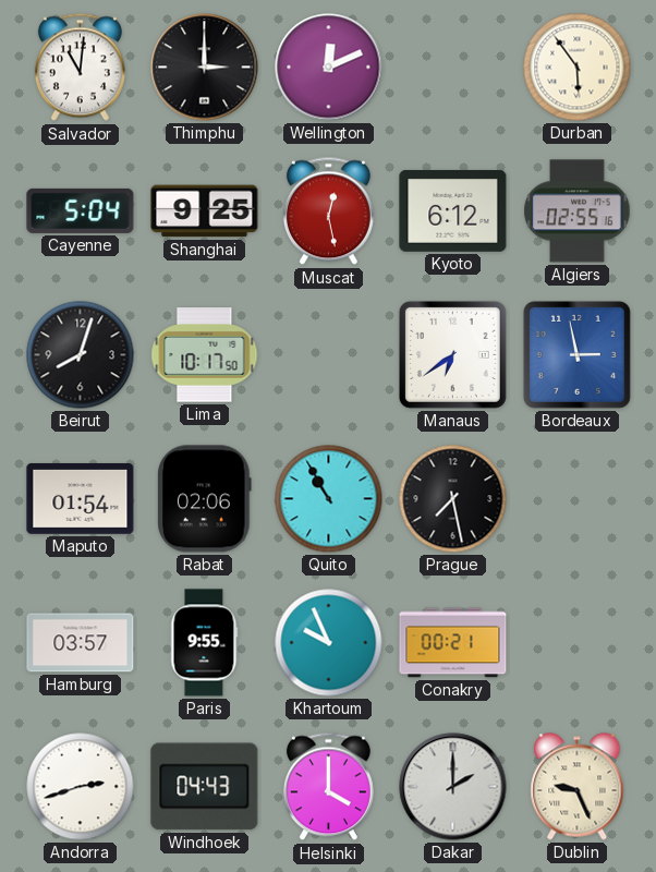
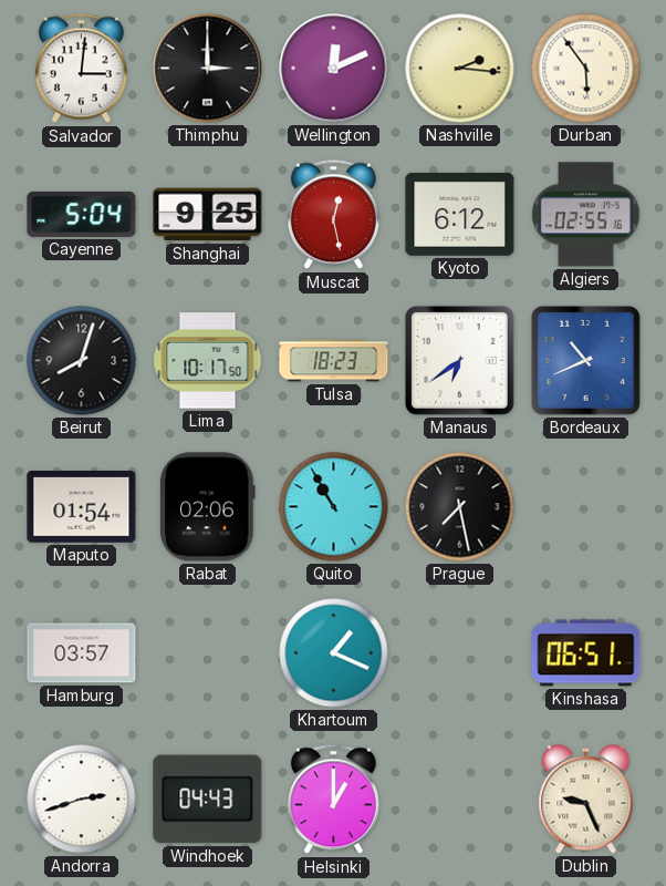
Salvador: 11:01 -> 3:01
Nashville: none -> 2:16
Tulsa: none -> 18:23
Bordeaux: 2:58 -> 10:41
Paris: 9:55 -> none
Khartoum: 9:56 -> 1:19
Conakry: 00:21 -> none
Kinshasa: none -> 06:51
Helsinki: 4:00 -> 1:00
Dakar: 2:00 -> none
